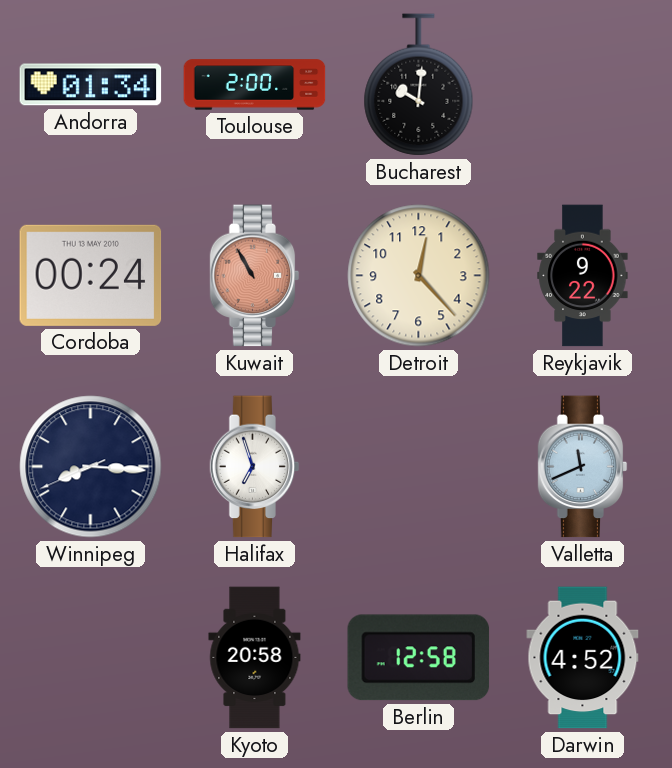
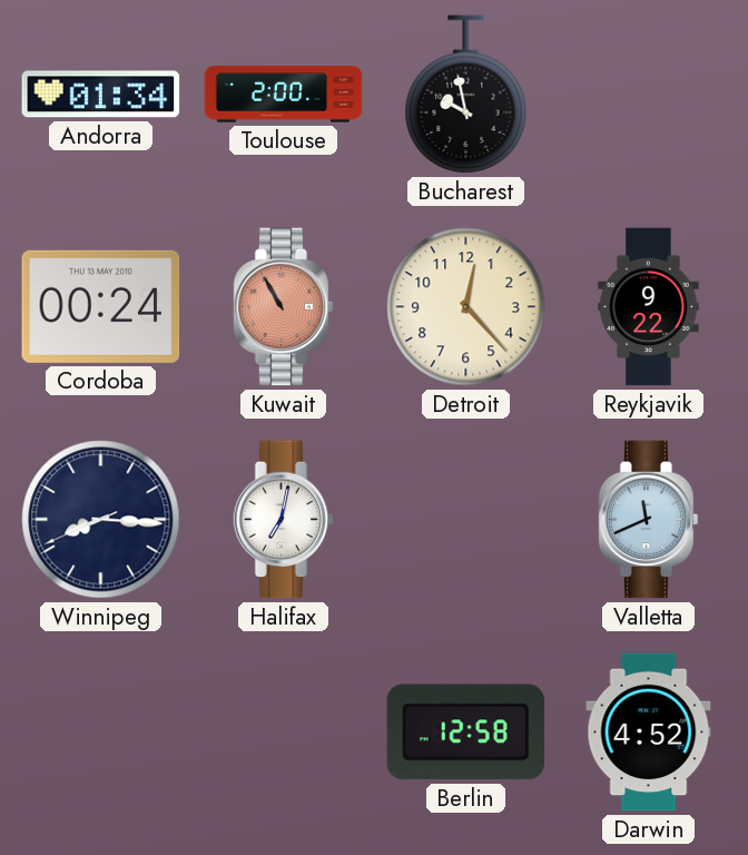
Bucharest: 10:01 -> 9:58
Halifax: 6:57 -> 7:02
Kyoto: 20:58 -> none
